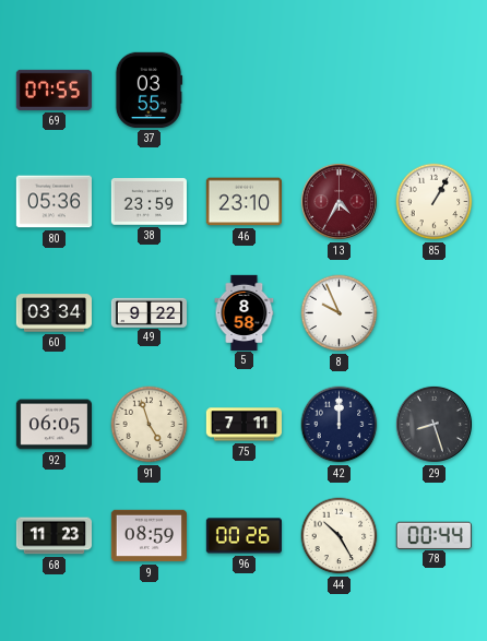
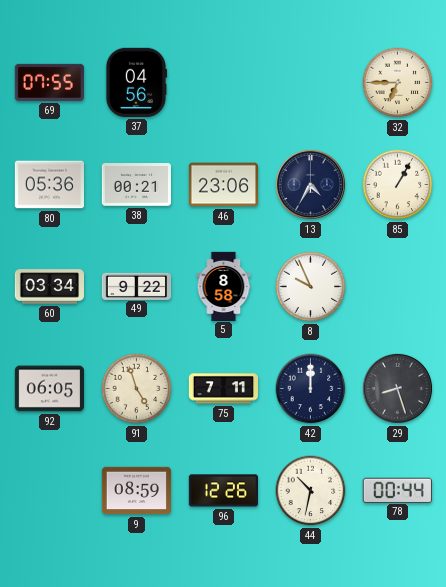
37: 03:55 -> 04:56
32: none -> 6:45
38: 23:59 -> 00:21
46: 23:10 -> 23:06
13 dial: burgundy -> navy
68: 11:23 -> none
96: 00:26 -> 12:26
44: 10:25 -> 10:32
